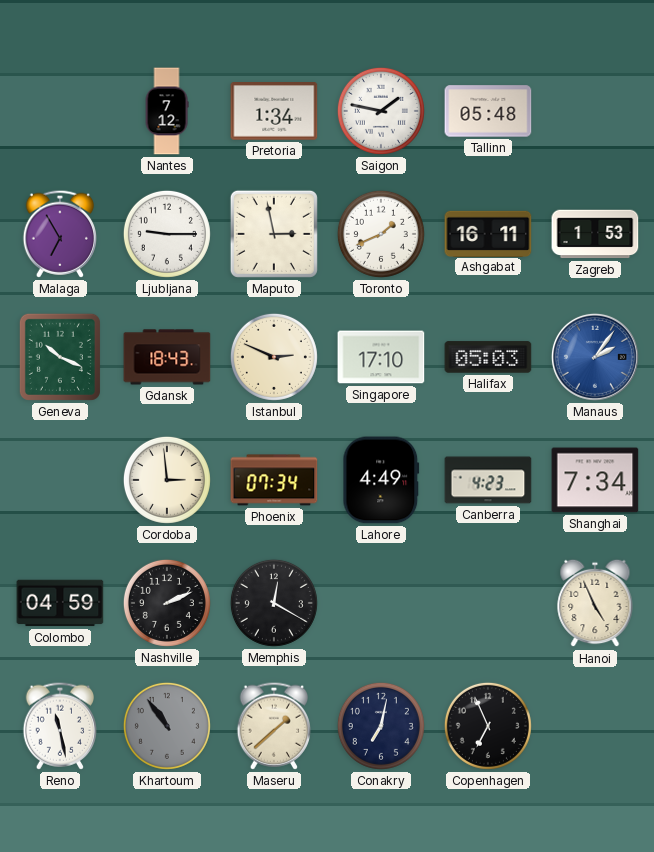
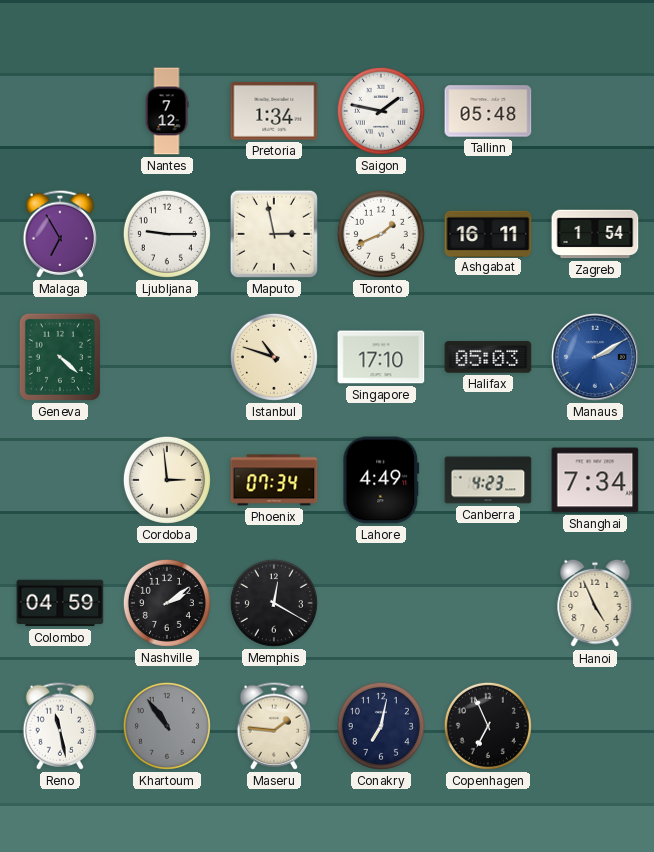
Zagreb: 1:53 -> 1:54
Geneva: 10:19 -> 4:22
Gdansk: 18:43 -> none
Istanbul: 2:49 -> 10:48
Manaus: 2:06 -> 2:10
Nashville: 2:11 -> 2:09
Maseru: 1:38 -> 1:46
